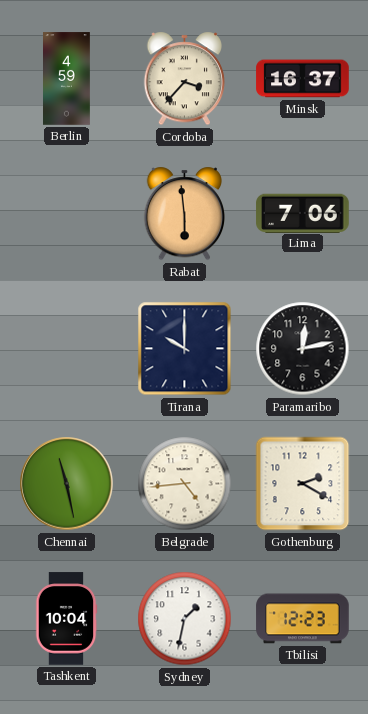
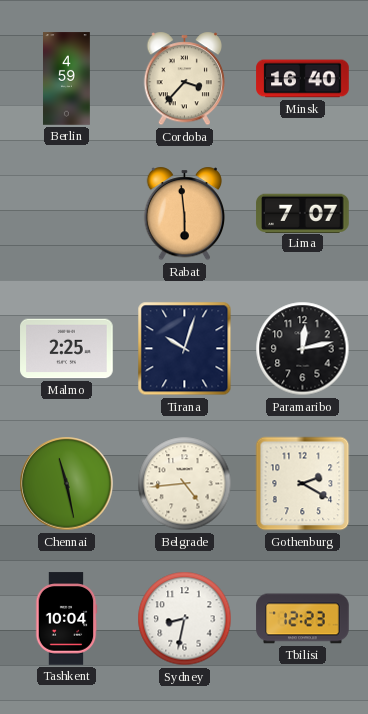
Minsk: 16:37 -> 16:40
Lima: 7:06 -> 7:07
Malmo: none -> 2:25
Tirana: 10:00 -> 10:03
Sydney: 1:32 -> 8:32
